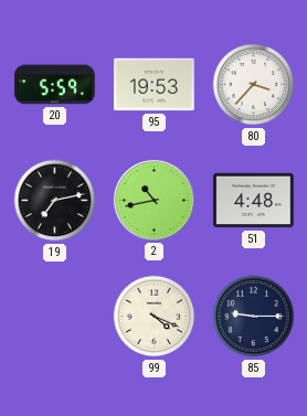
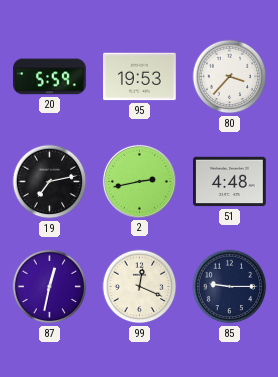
2: 10:43 -> 2:43
87: none -> 12:32
99: 4:19 -> 12:19
